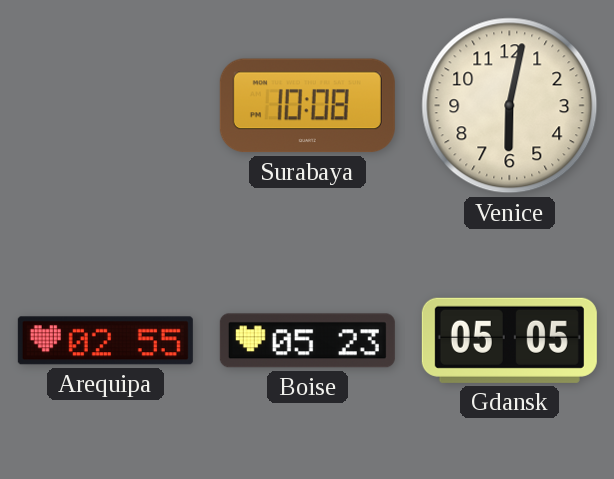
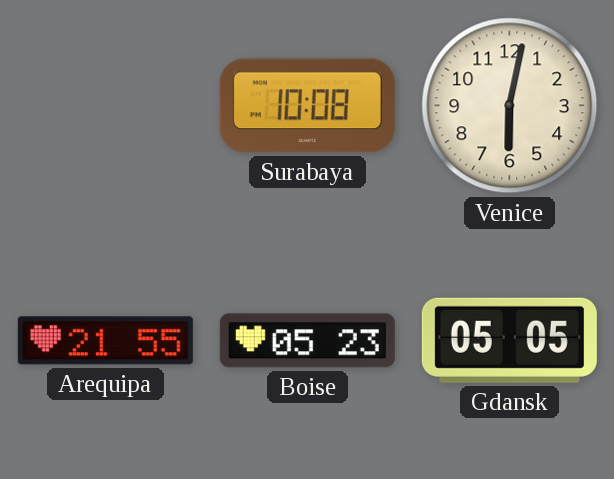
Arequipa: 02:55 -> 21:55
